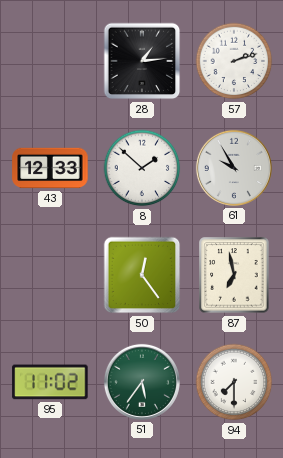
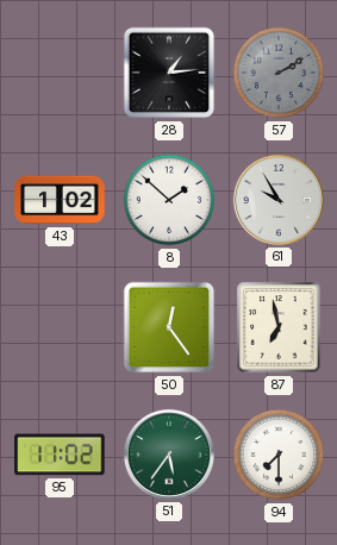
57: 2:12 -> 2:10
57 dial: white -> grey
43: 12:33 -> 1:02
